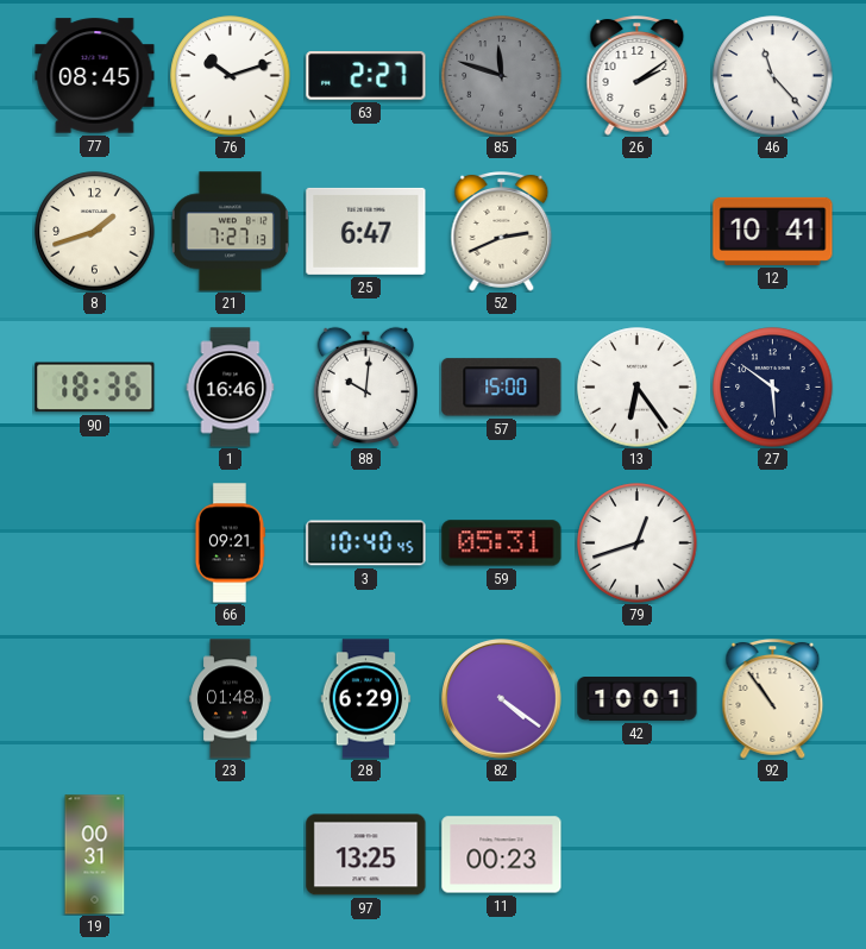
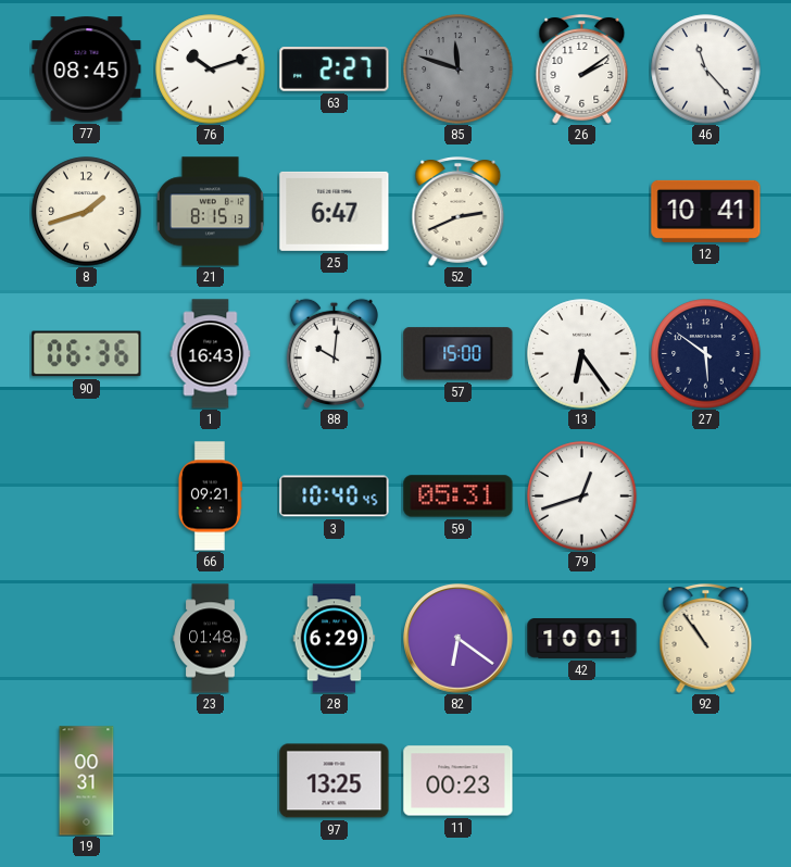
21: 7:27 -> 8:15
90: 18:36 -> 06:36
1: 16:46 -> 16:43
82: 4:21 -> 6:21
